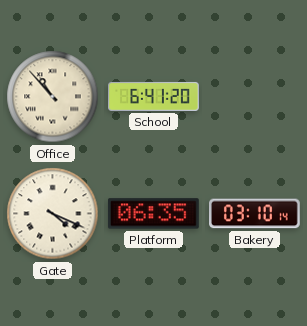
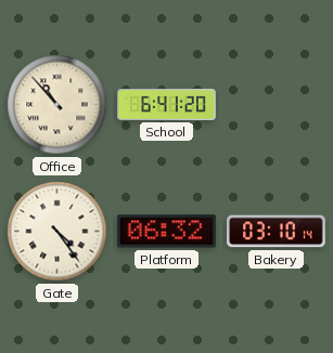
Gate: 4:19 -> 4:24
Platform: 06:35 -> 06:32
